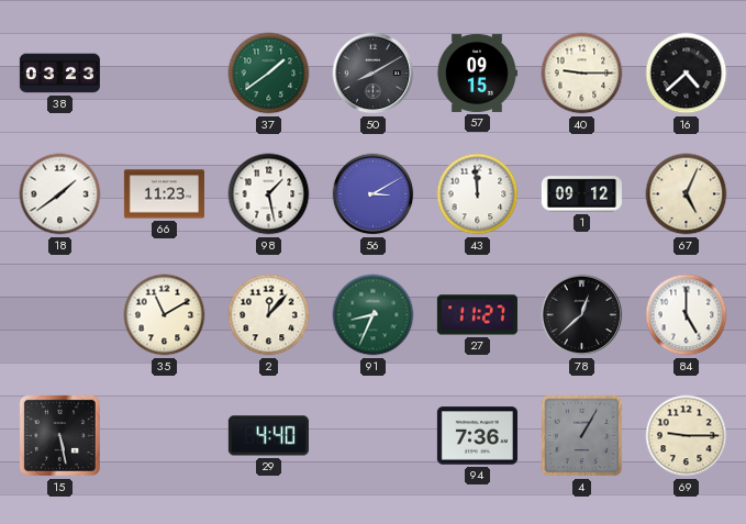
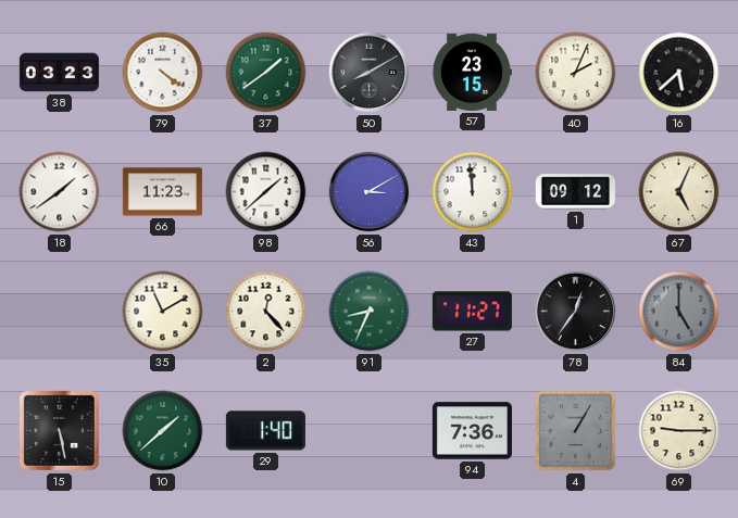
79: none -> 4:21
57: 09:15 -> 23:15
40: 9:15 -> 2:04
16: 4:38 -> 5:38
98: 1:28 -> 1:38
2: 12:07 -> 12:23
78: 12:38 -> 12:36
84 dial: white -> grey
10: none -> 1:38
29: 4:40 -> 1:40
